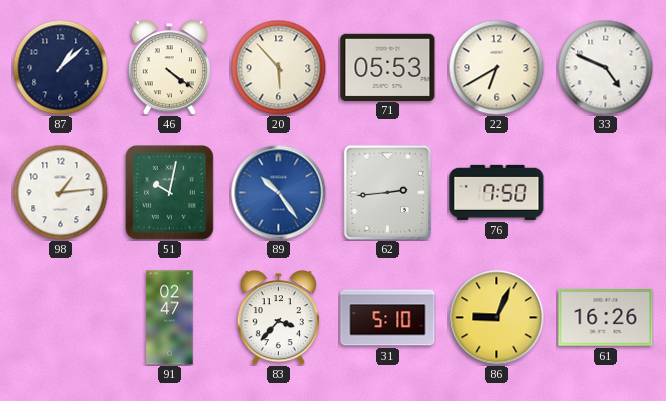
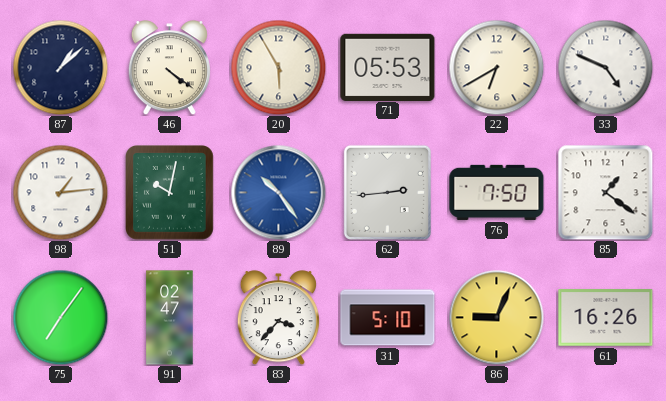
20: 5:53 -> 5:55
85: none -> 1:21
75: none -> 7:06
